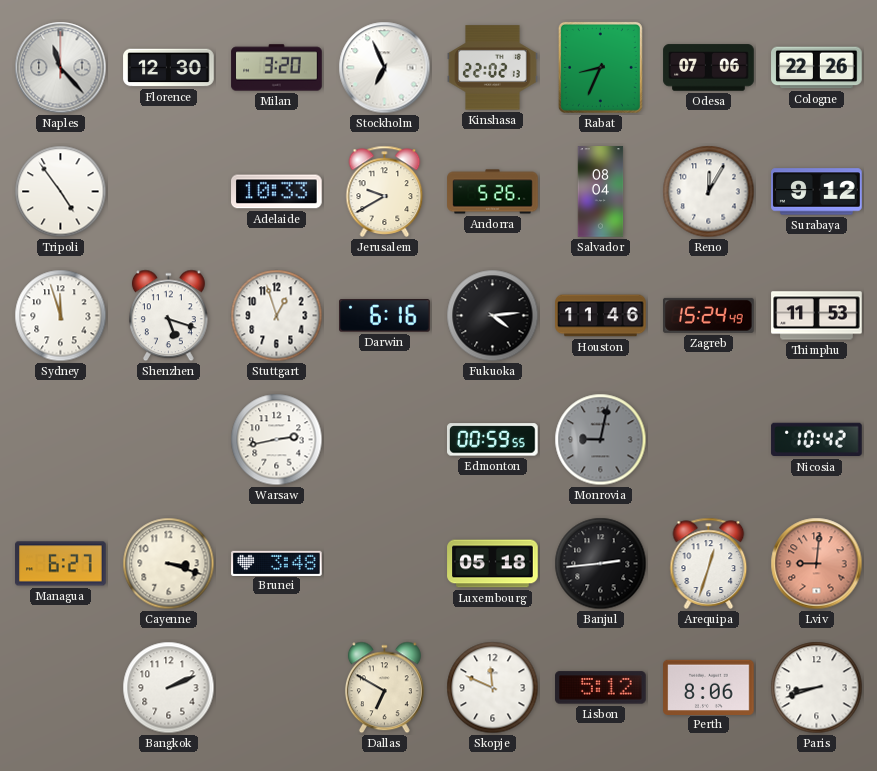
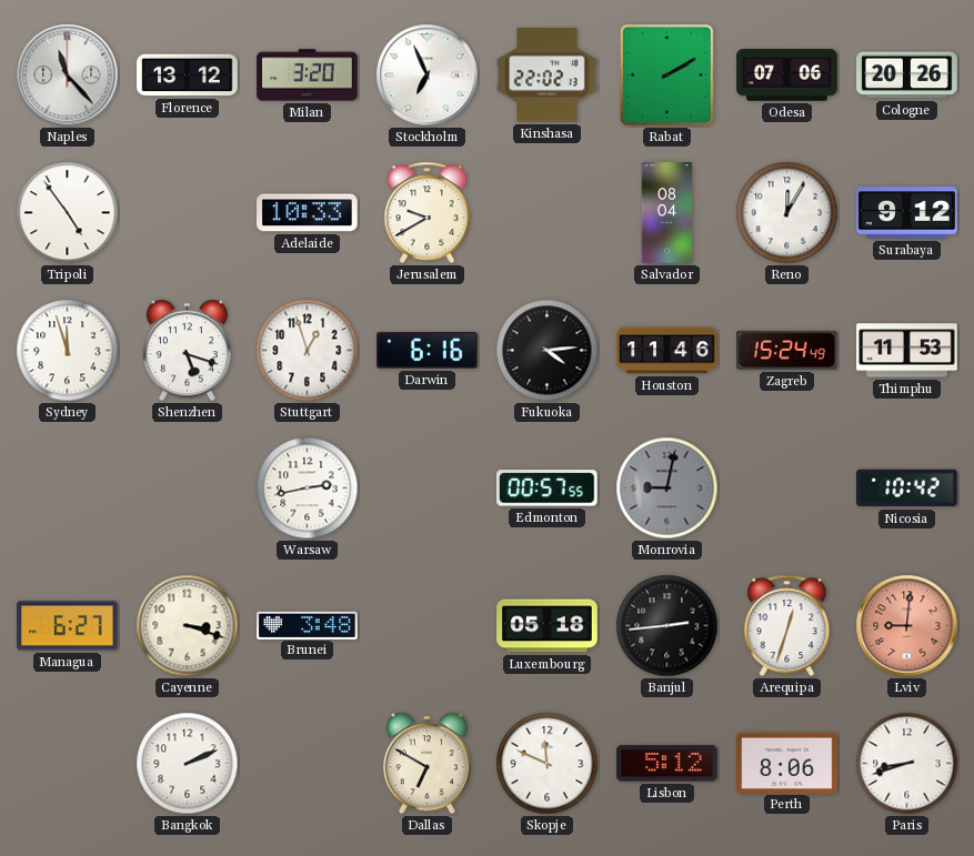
Florence: 12:30 -> 13:12
Rabat: 8:34 -> 2:10
Cologne: 22:26 -> 20:26
Andorra: 5:26 -> none
Edmonton: 00:59 -> 00:57
